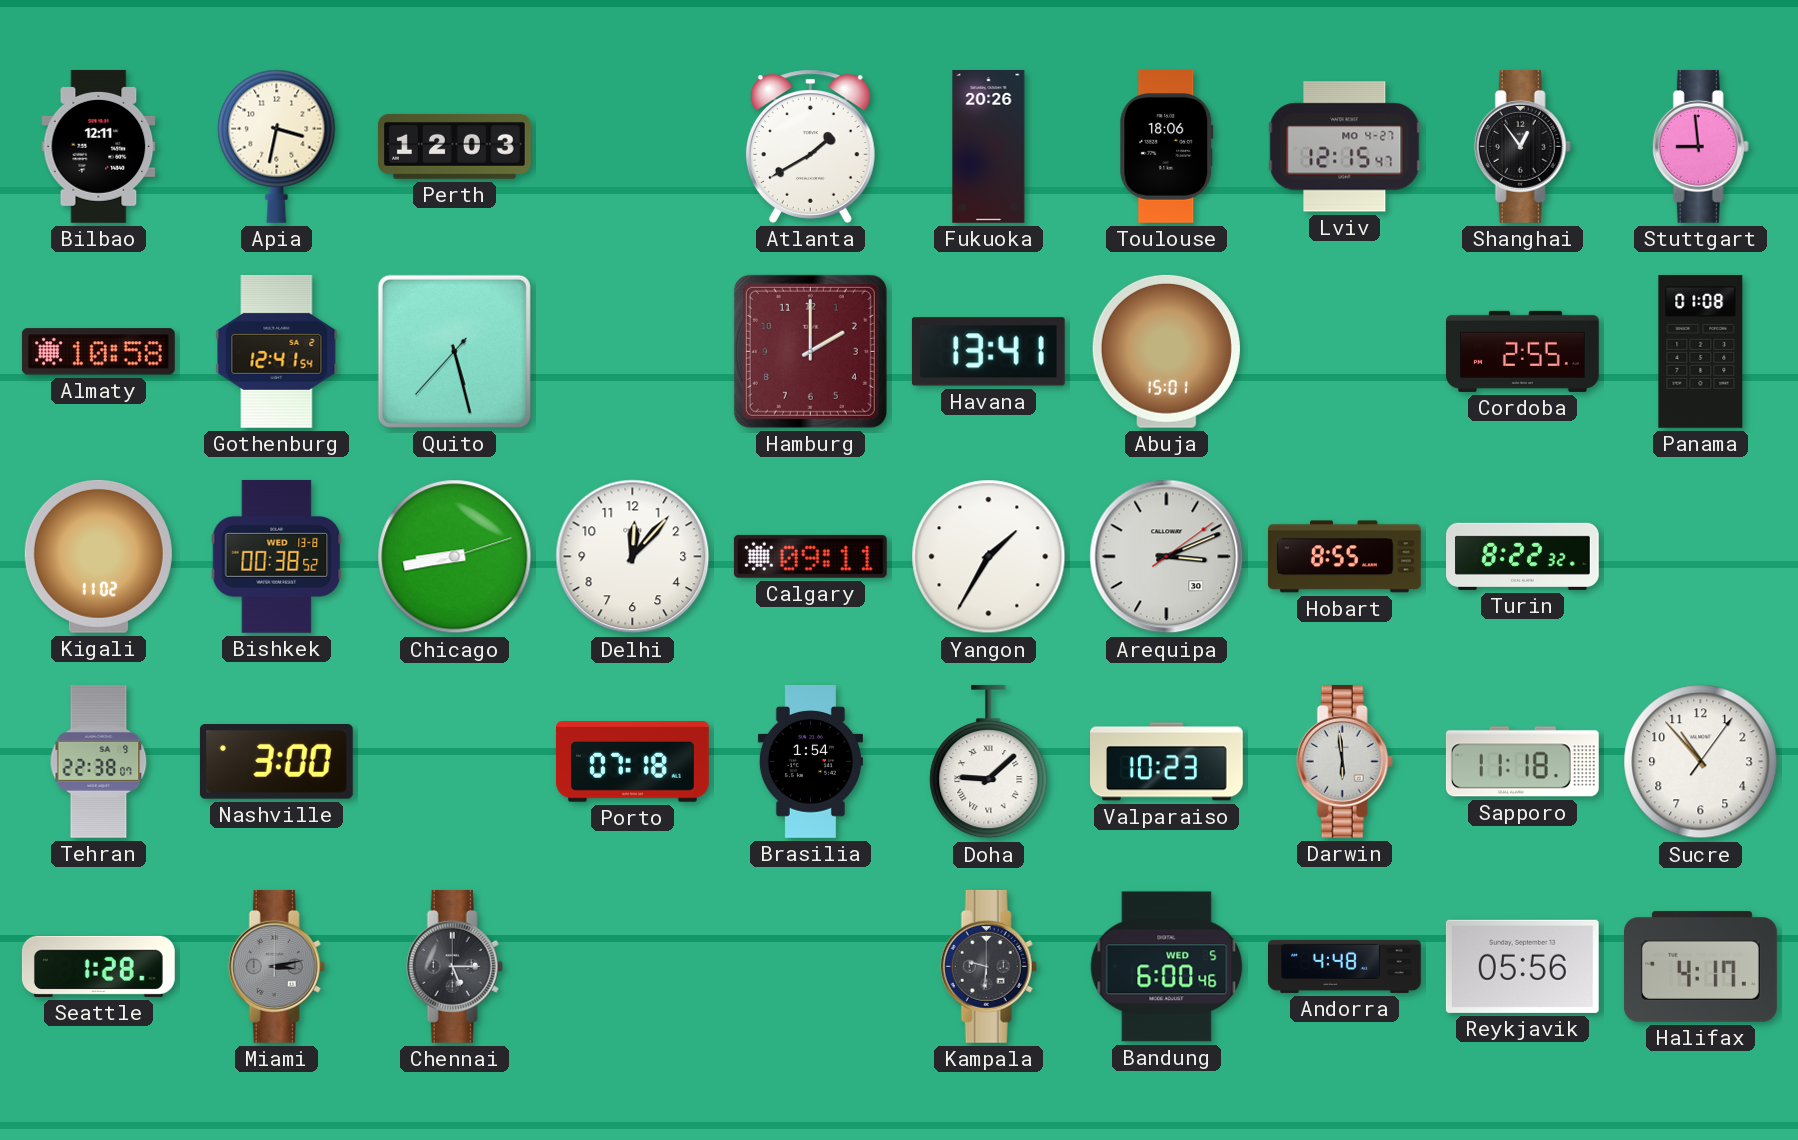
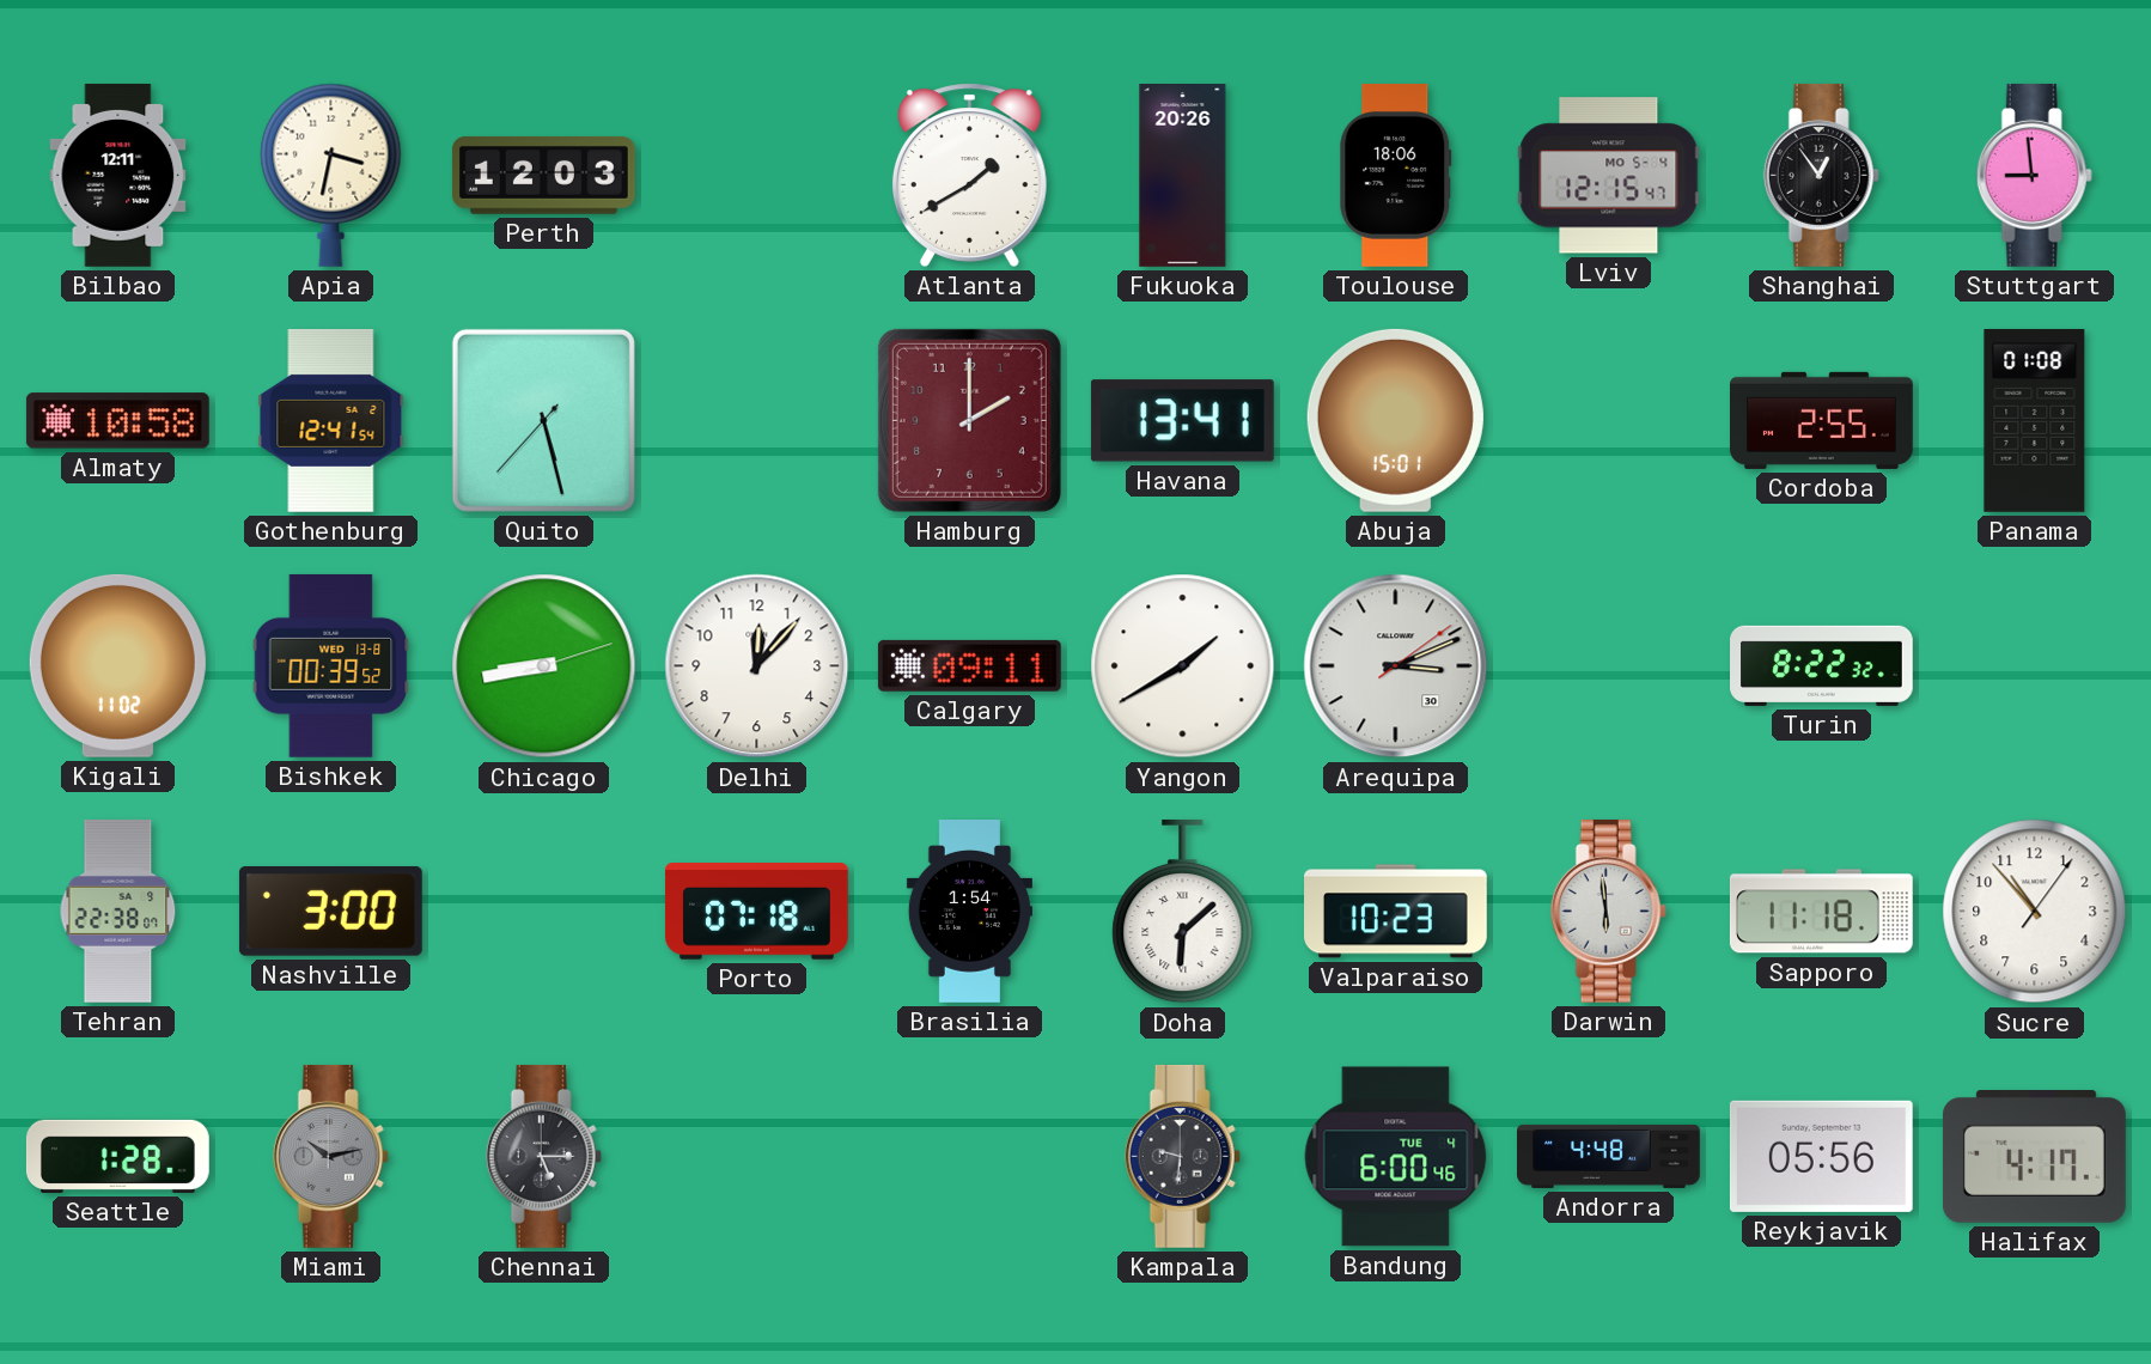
Lviv date: MO 4-27 -> MO 5-4
Bishkek: 00:38 -> 00:39
Yangon: 1:35 -> 1:40
Hobart: 8:55 -> none
Doha: 9:08 -> 6:08
Miami: 3:13 -> 10:13
Bandung date: WED 5 -> TUE 4
